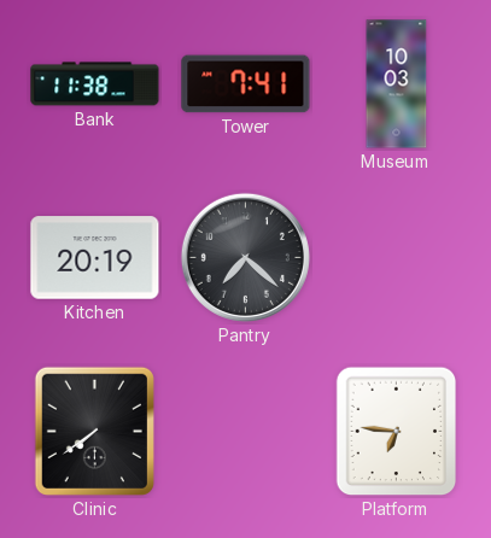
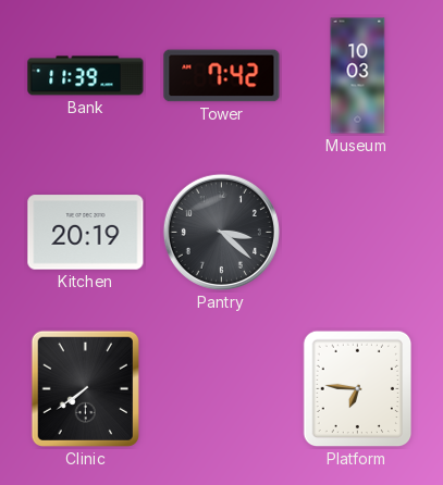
Bank: 11:38 -> 11:39
Tower: 7:41 -> 7:42
Pantry: 7:22 -> 3:22
